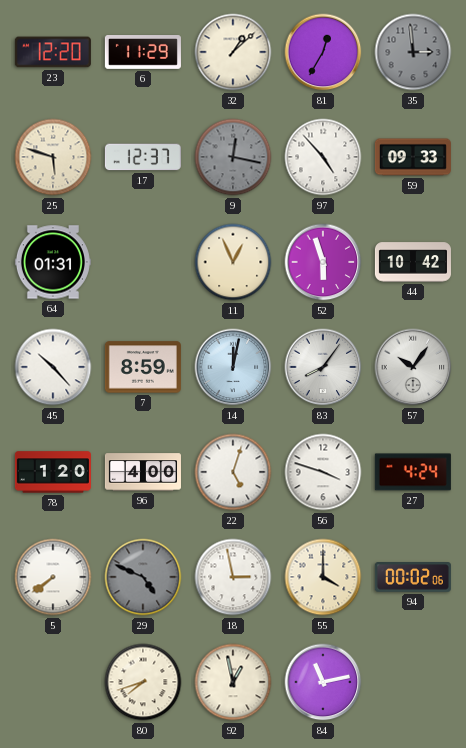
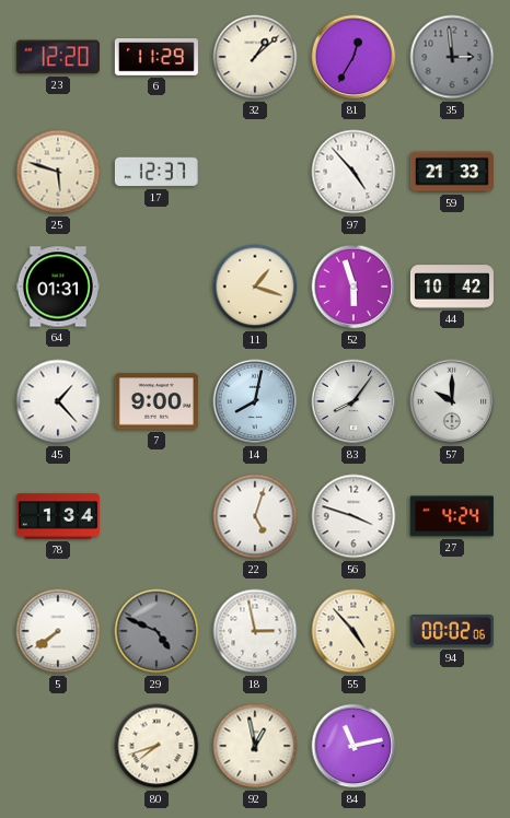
9: 12:17 -> none
59: 09:33 -> 21:33
11: 12:56 -> 1:18
45: 10:23 -> 1:23
7: 8:59 -> 9:00
14: 12:02 -> 8:02
57: 10:06 -> 10:00
78: 1:20 -> 1:34
96: 4:00 -> none
55: 4:00 -> 4:53
